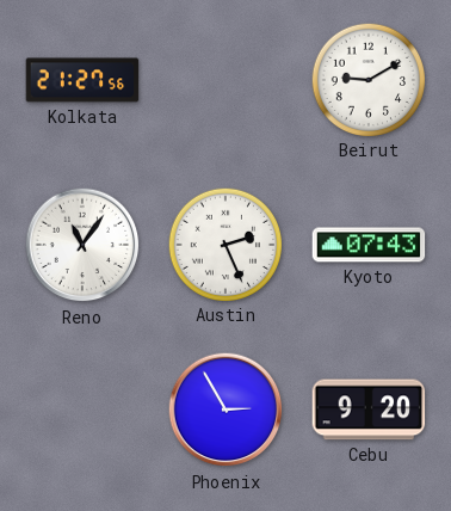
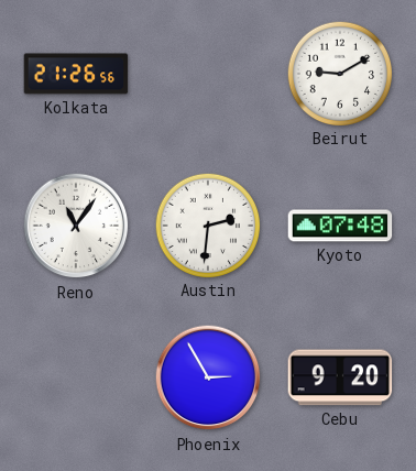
Kolkata: 21:27 -> 21:26
Austin: 2:26 -> 2:31
Kyoto: 07:43 -> 07:48
